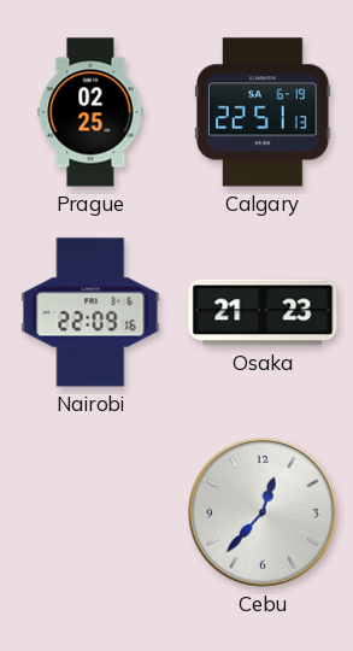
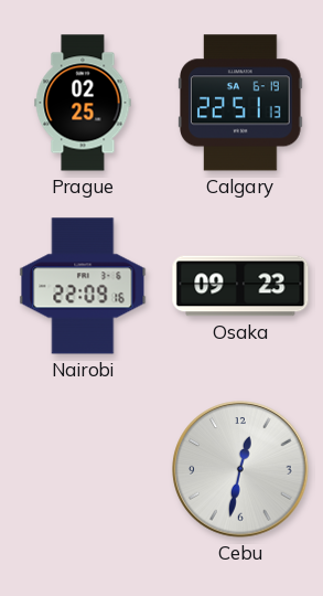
Osaka: 21:23 -> 09:23
Cebu: 12:37 -> 12:32
